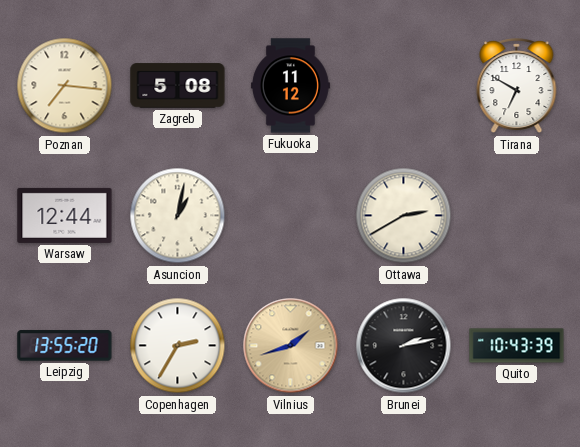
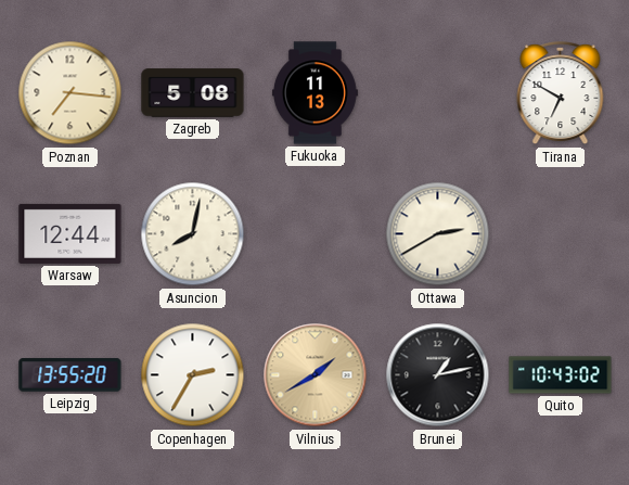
Fukuoka: 11:12 -> 11:13
Asuncion: 1:02 -> 8:02
Vilnius: 1:42 -> 1:40
Brunei: 2:13 -> 1:13
Quito: 10:43:39 -> 10:43:02
